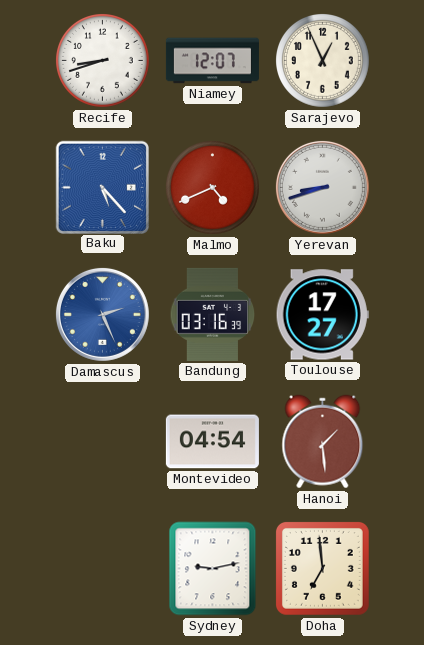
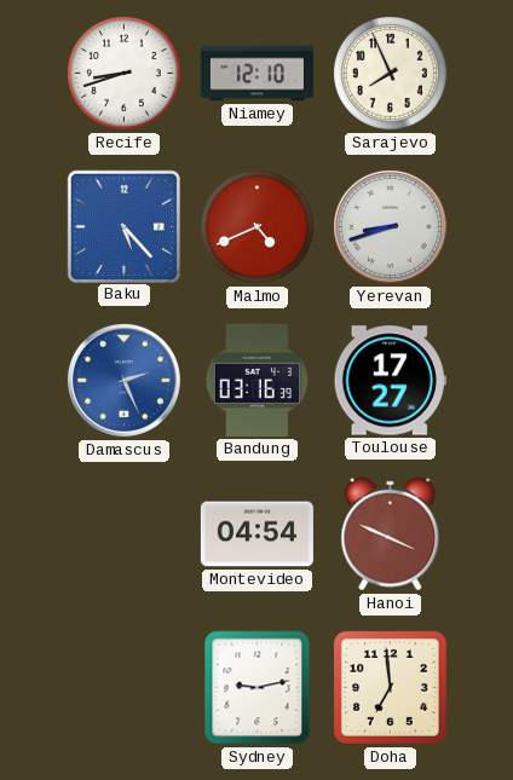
Niamey: 12:07 -> 12:10
Sarajevo: 12:56 -> 7:56
Hanoi: 1:29 -> 3:49
